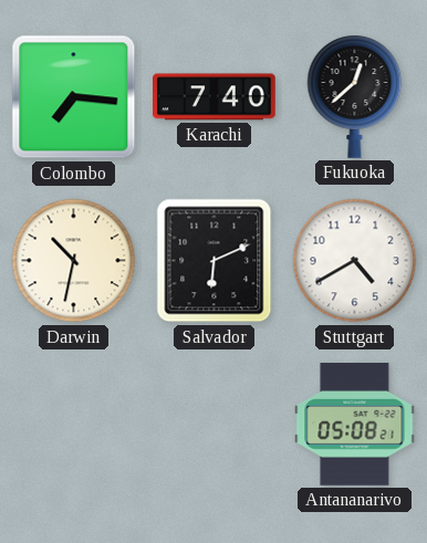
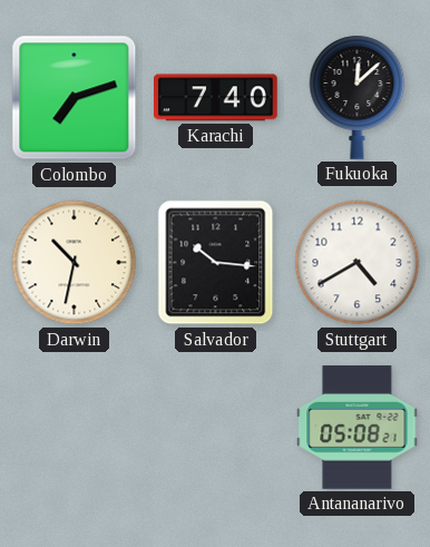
Colombo: 7:16 -> 7:12
Fukuoka: 12:38 -> 12:08
Salvador: 6:11 -> 10:16
